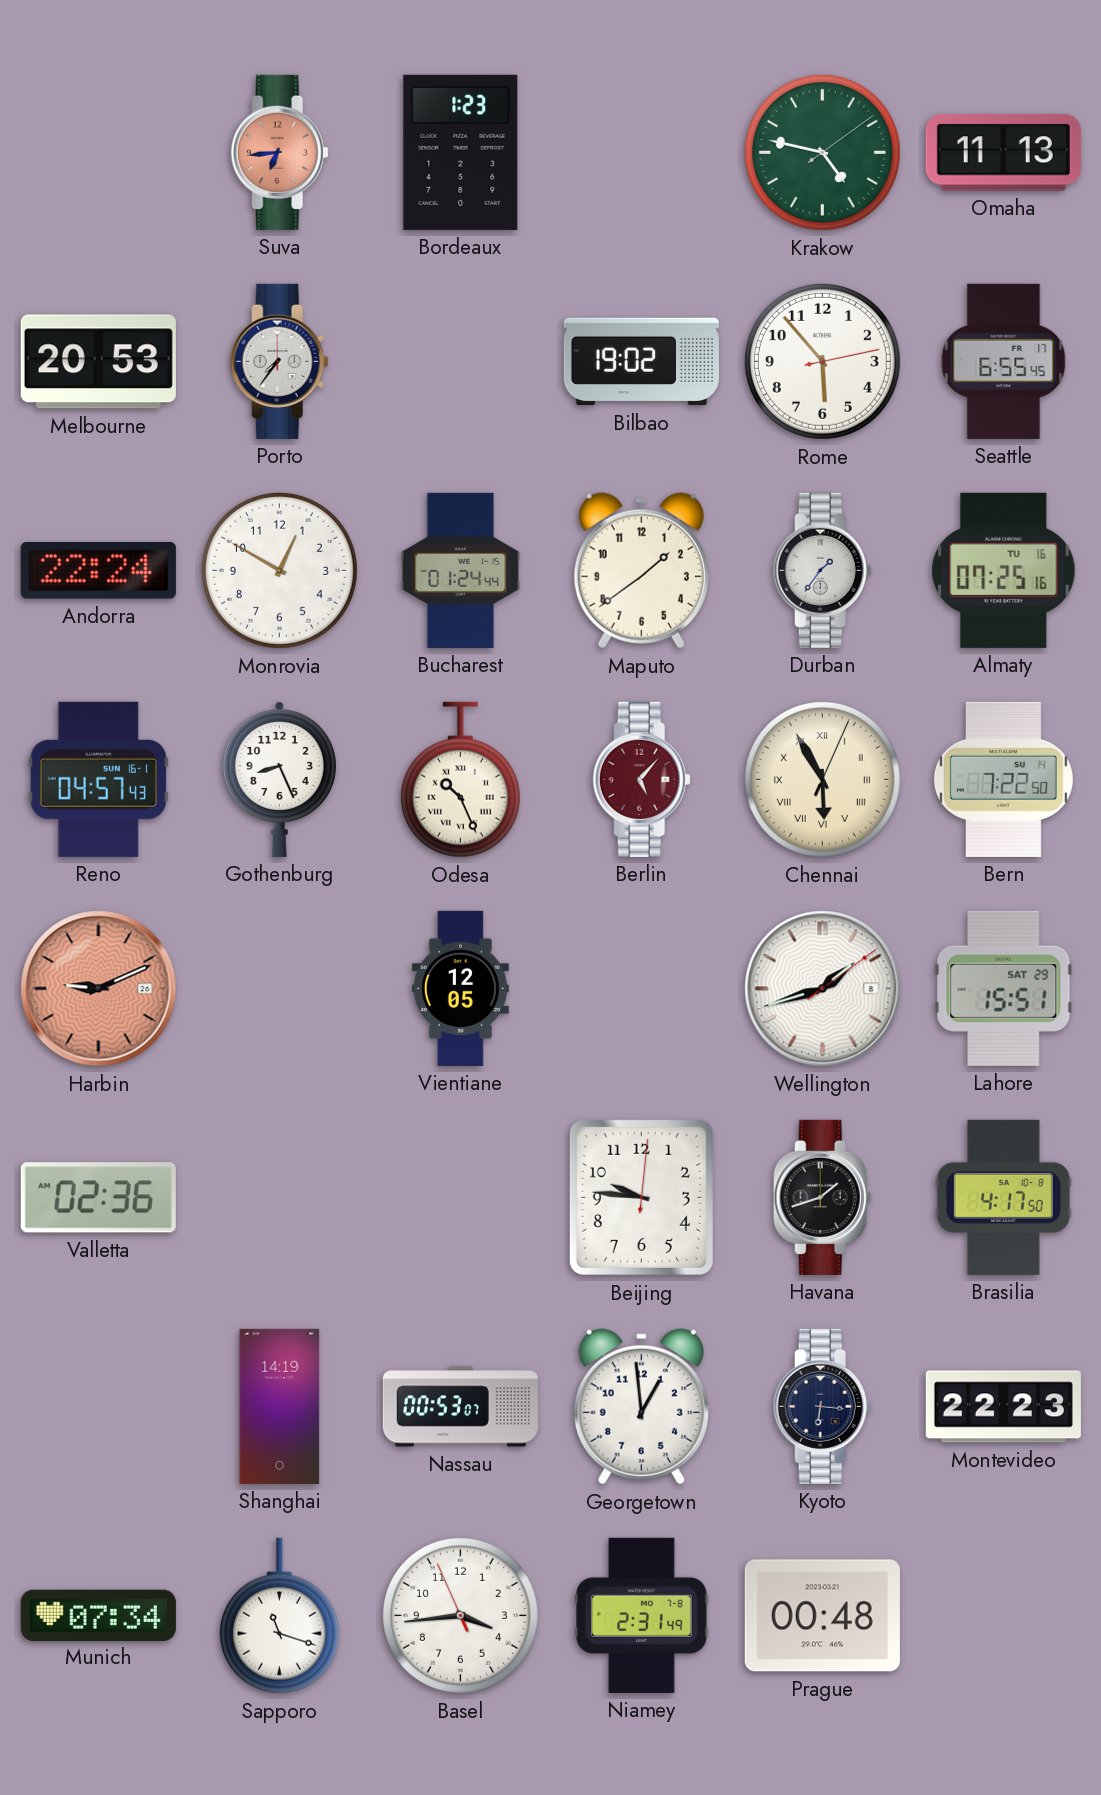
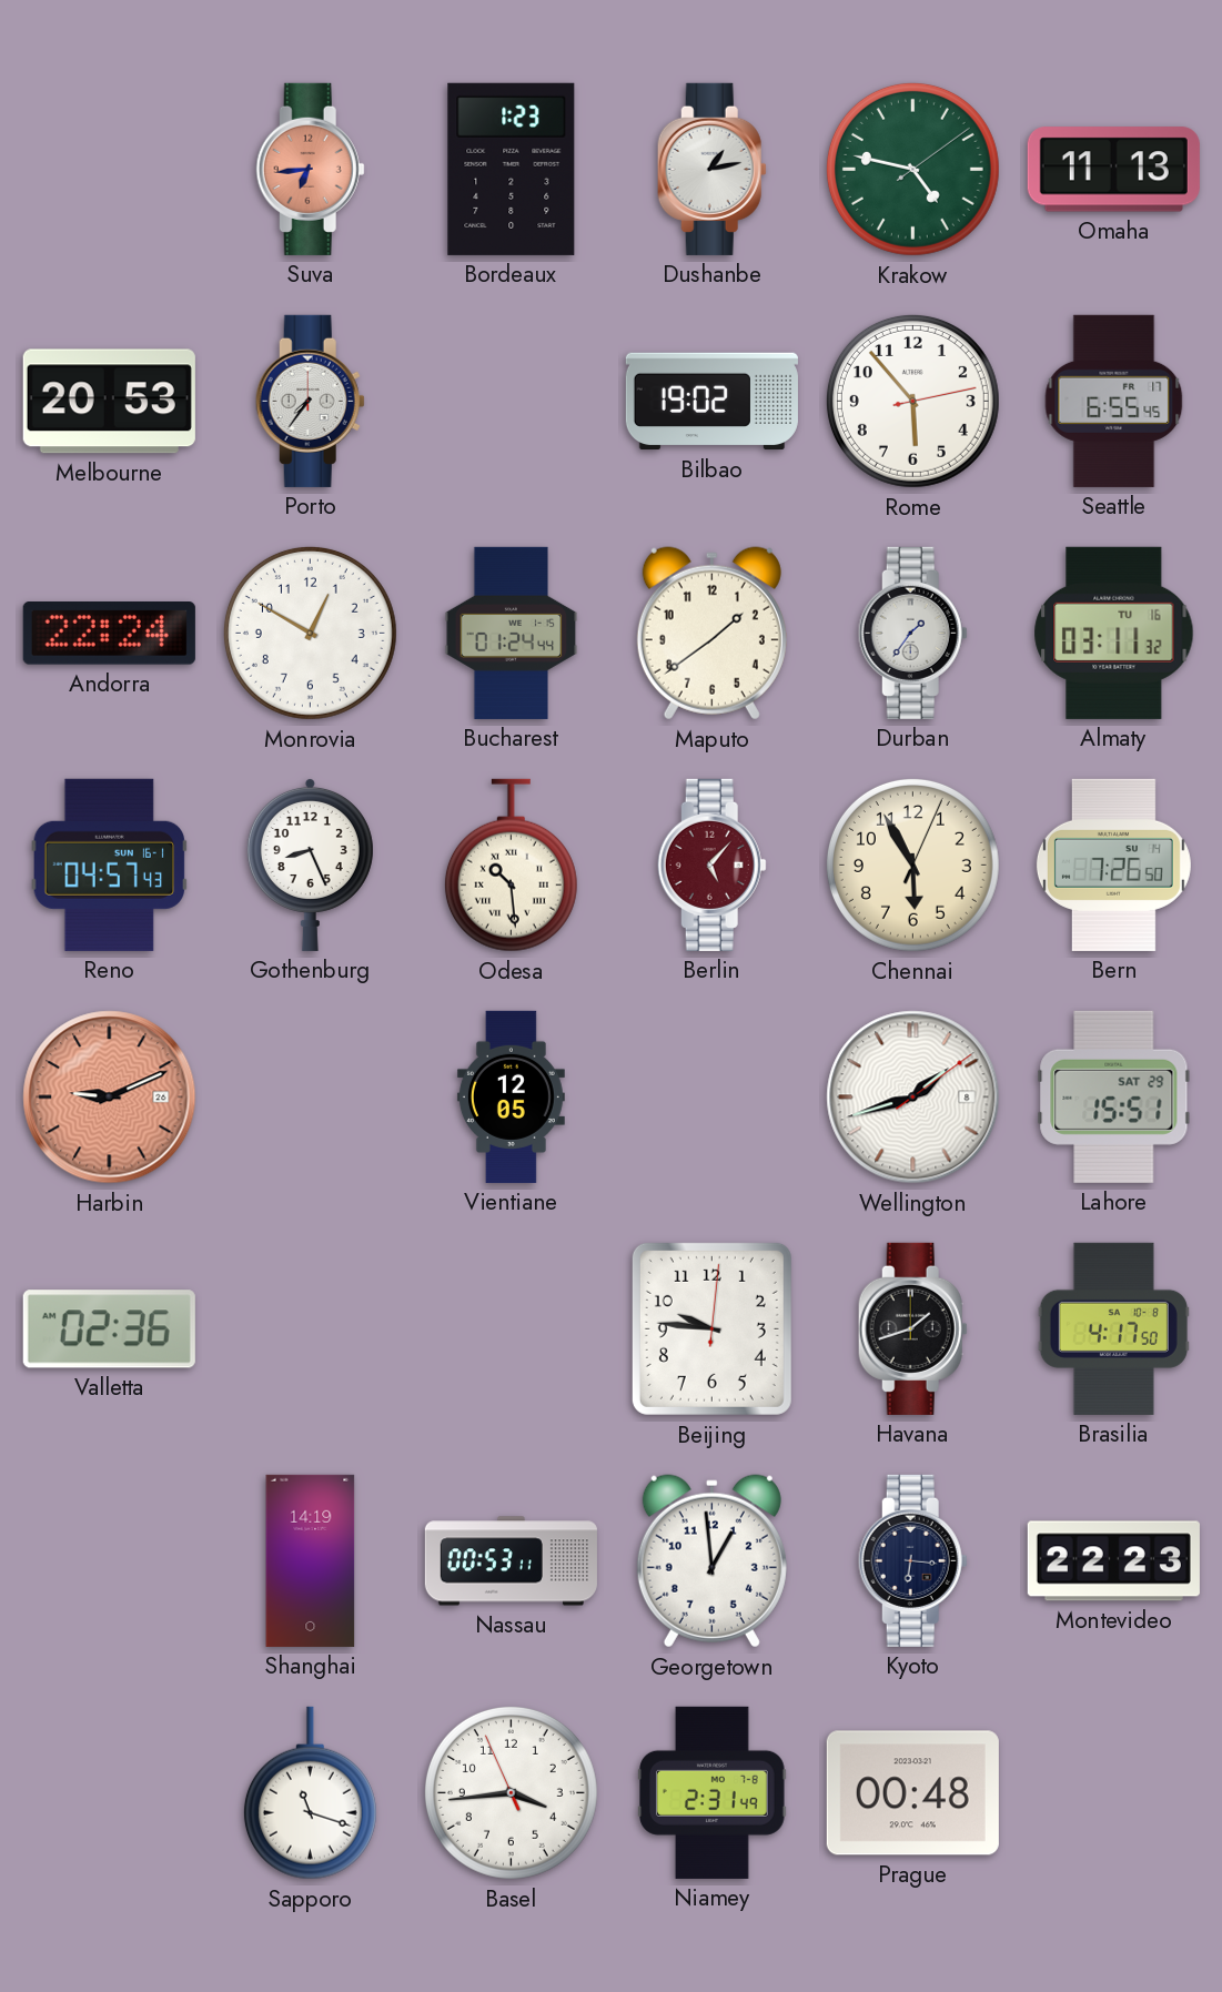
Dushanbe: none -> 1:13
Almaty: 07:25 -> 03:11
Odesa: 10:26 -> 10:29
Chennai numerals: Roman -> Arabic
Bern: 7:22 -> 7:26
Nassau: 00:53:07 -> 00:53:11
Munich: 07:34 -> none
